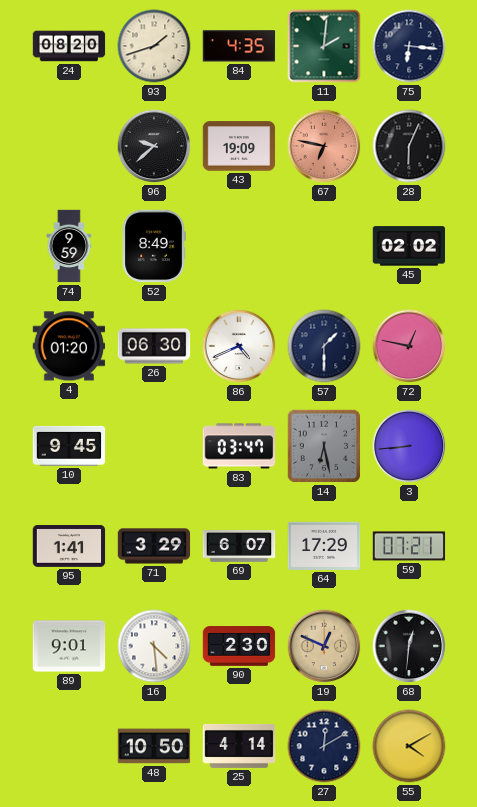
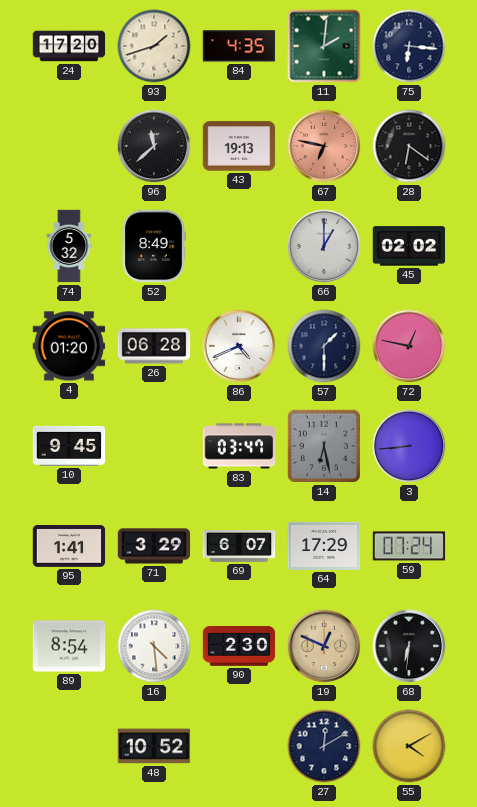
24: 08:20 -> 17:20
96: 9:38 -> 11:38
43: 19:09 -> 19:13
28: 6:04 -> 6:21
74: 9:59 -> 5:32
66: none -> 1:00
26: 06:30 -> 06:28
59: 07:21 -> 07:24
89: 9:01 -> 8:54
68: 12:31 -> 6:31
48: 10:50 -> 10:52
25: 4:14 -> none
